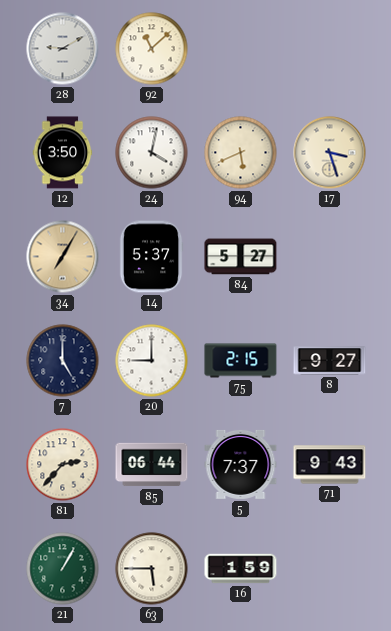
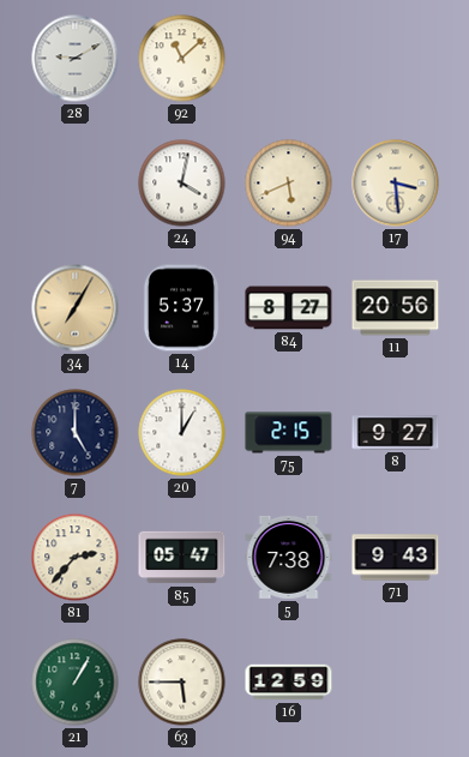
12: 3:50 -> none
17: 3:27 -> 3:29
84: 5:27 -> 8:27
11: none -> 20:56
20: 9:00 -> 1:00
85: 06:44 -> 05:47
5: 7:37 -> 7:38
16: 1:59 -> 12:59
